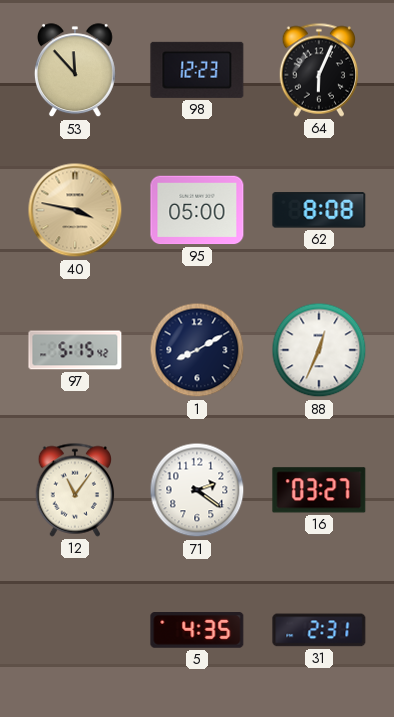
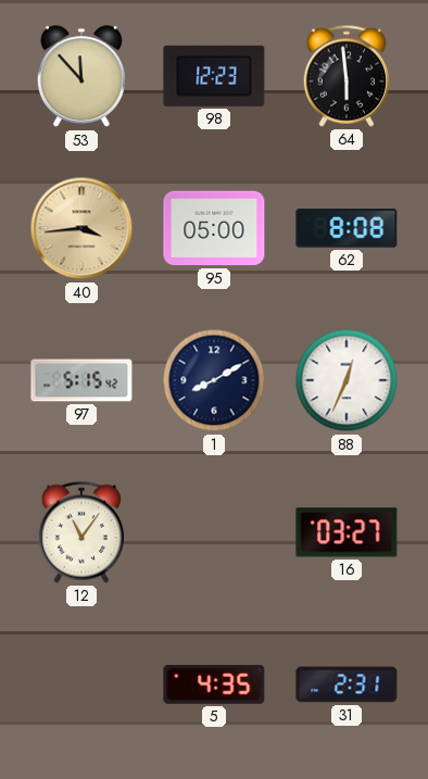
64: 6:04 -> 5:59
40: 3:47 -> 3:44
71: 2:21 -> none
